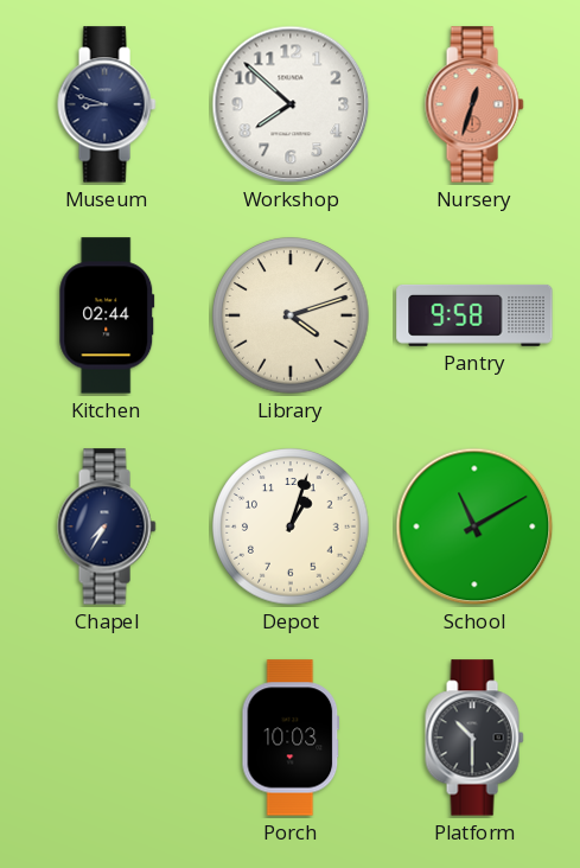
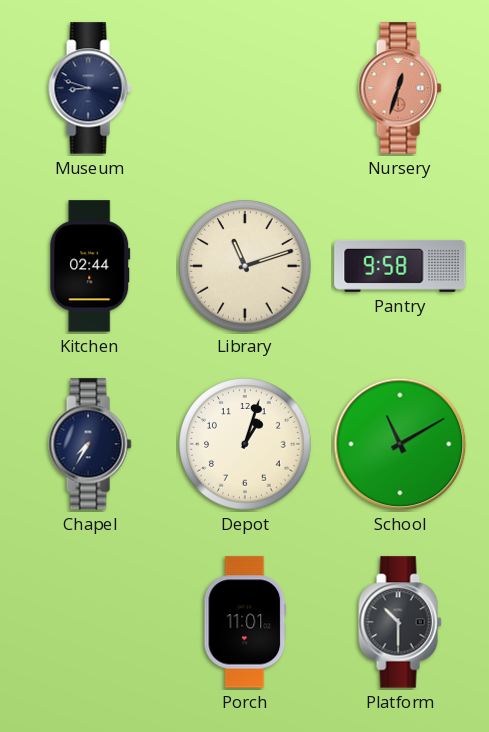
Workshop: 7:52 -> none
Library: 4:12 -> 11:12
Porch: 10:03 -> 11:01
